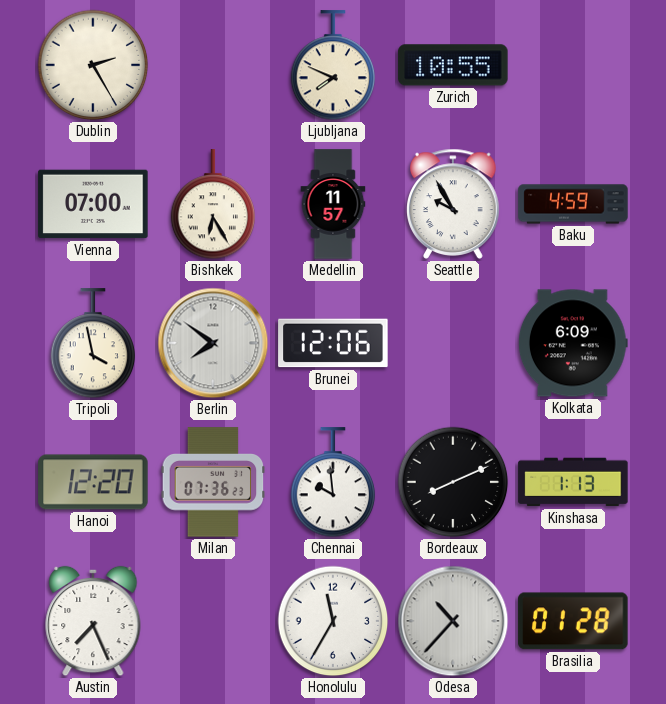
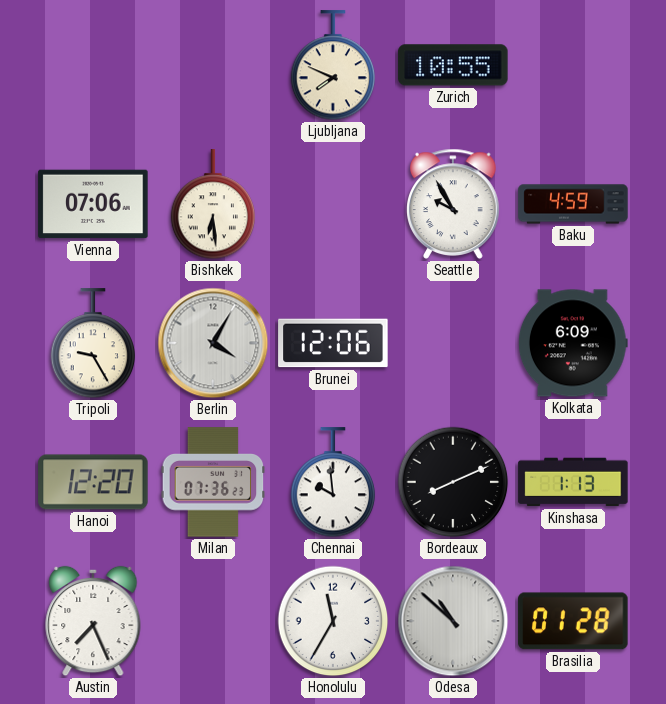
Dublin: 2:25 -> none
Vienna: 07:00 -> 07:06
Bishkek: 6:25 -> 6:29
Medellin: 11:57 -> none
Tripoli: 3:58 -> 9:25
Berlin: 7:51 -> 4:05
Odesa: 10:37 -> 10:52
